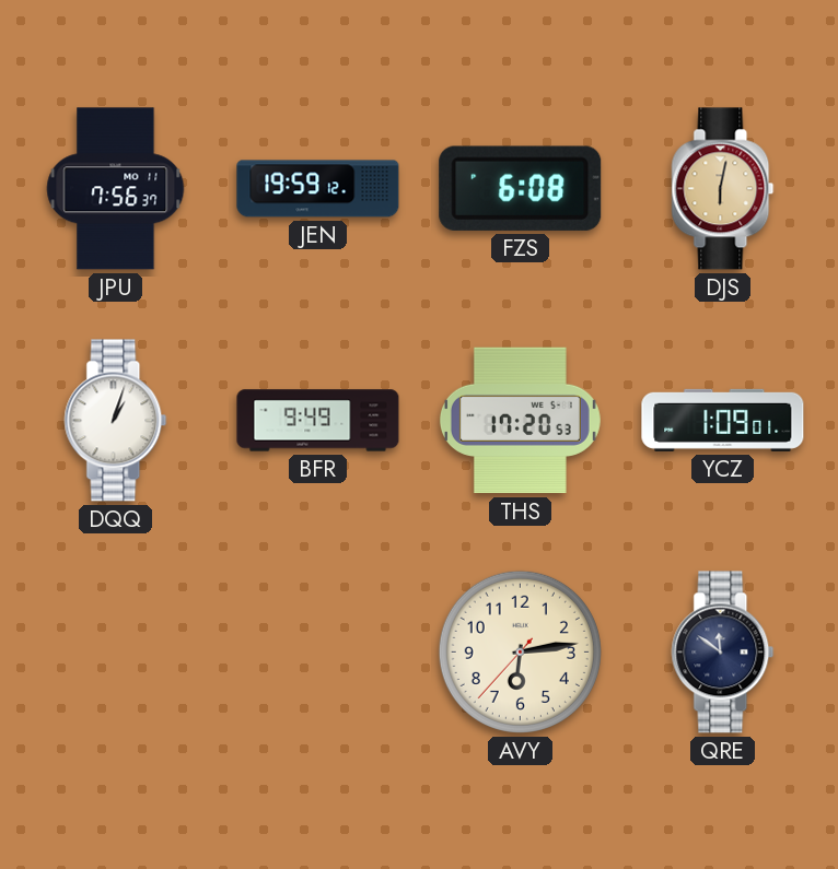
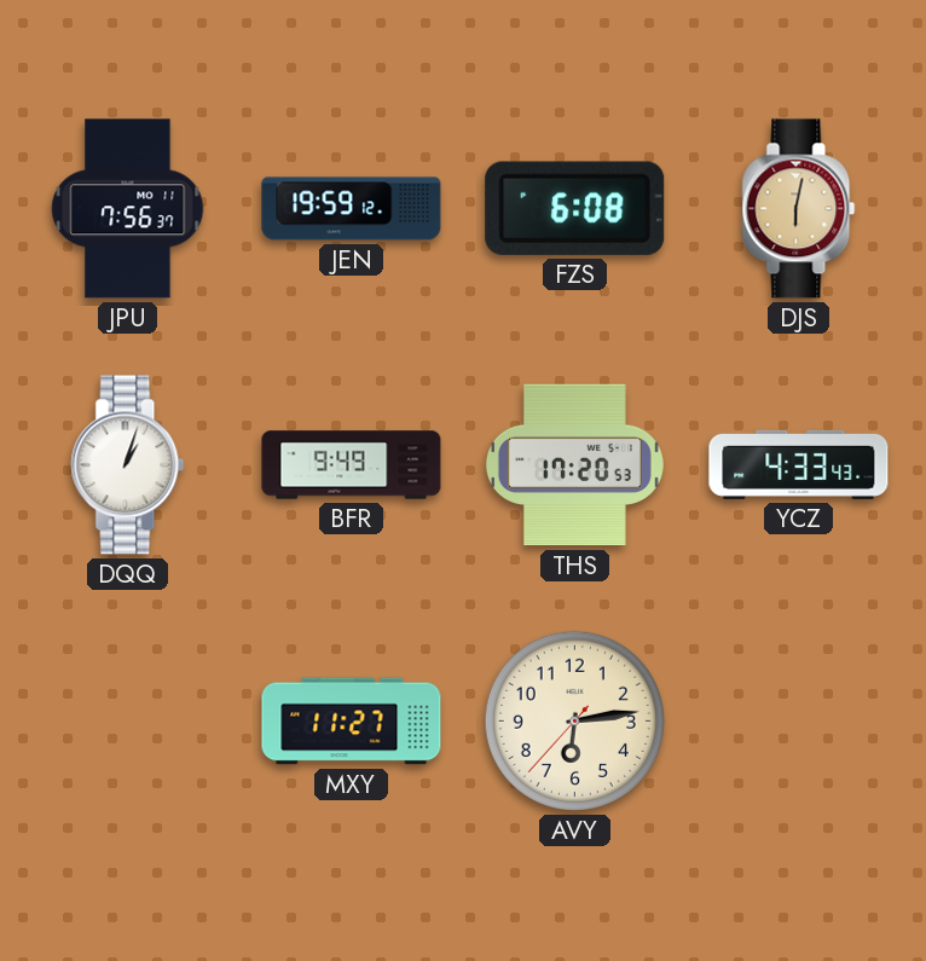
YCZ: 1:09 -> 4:33
MXY: none -> 11:27
QRE: 11:51 -> none
